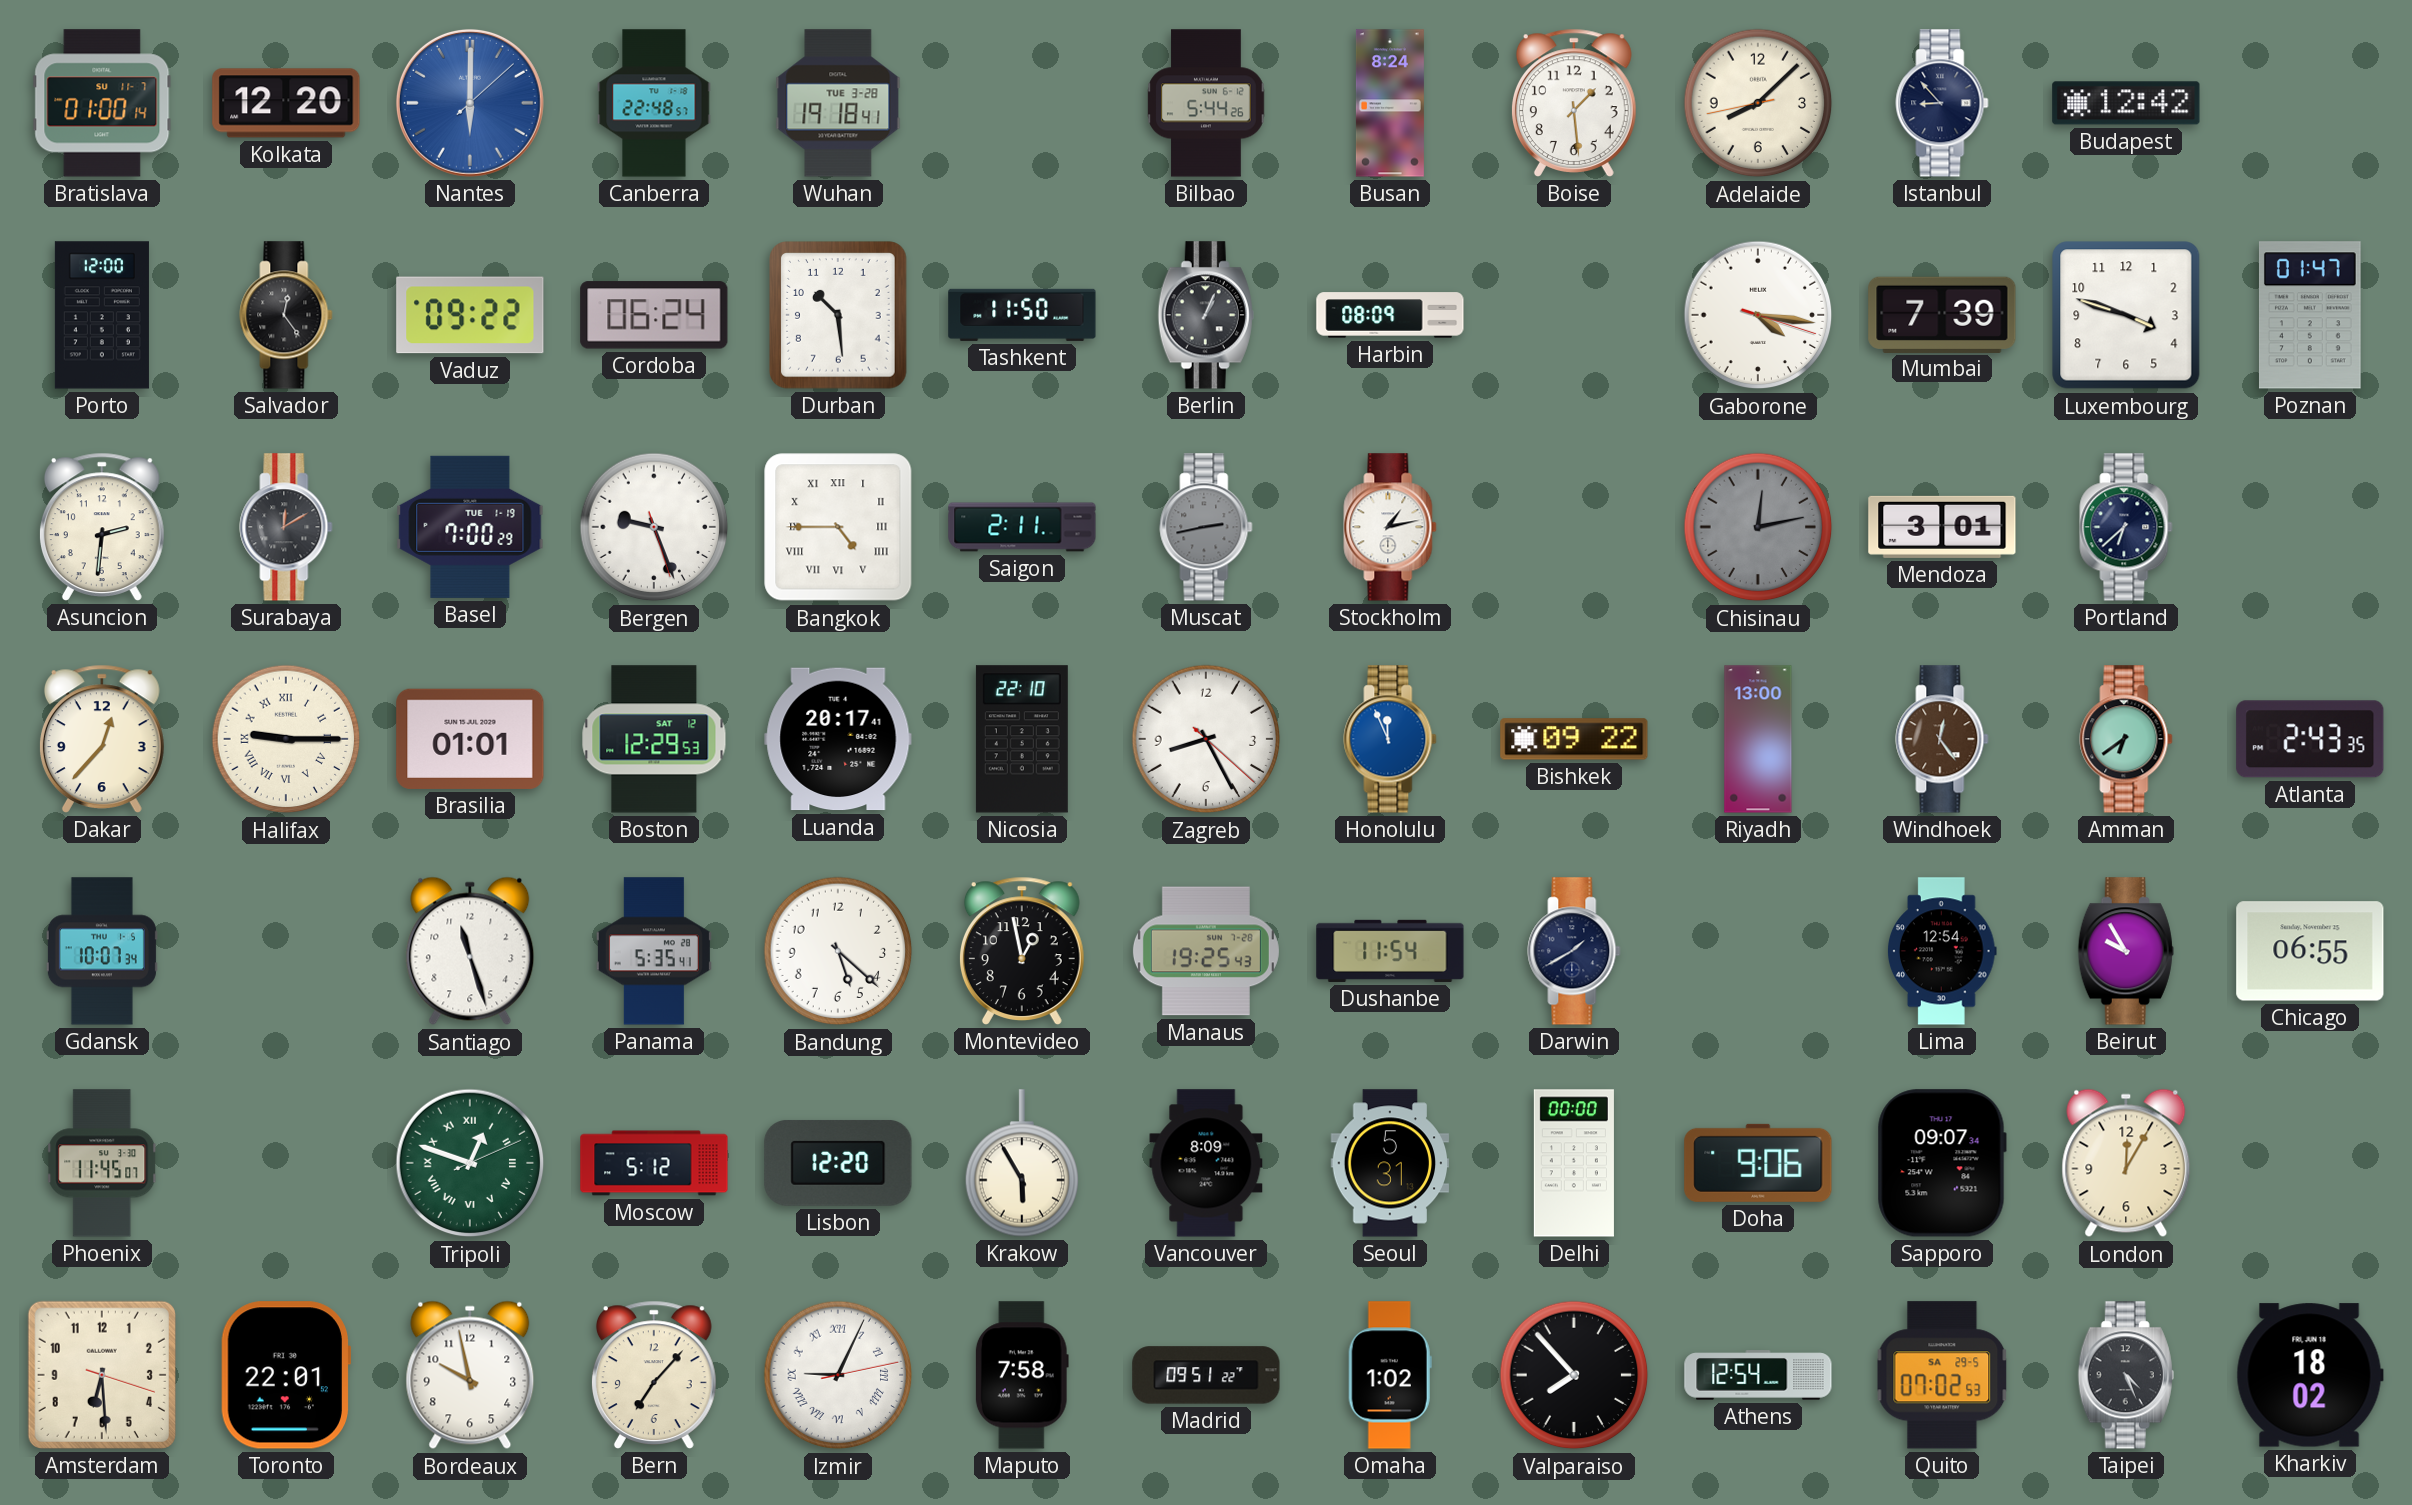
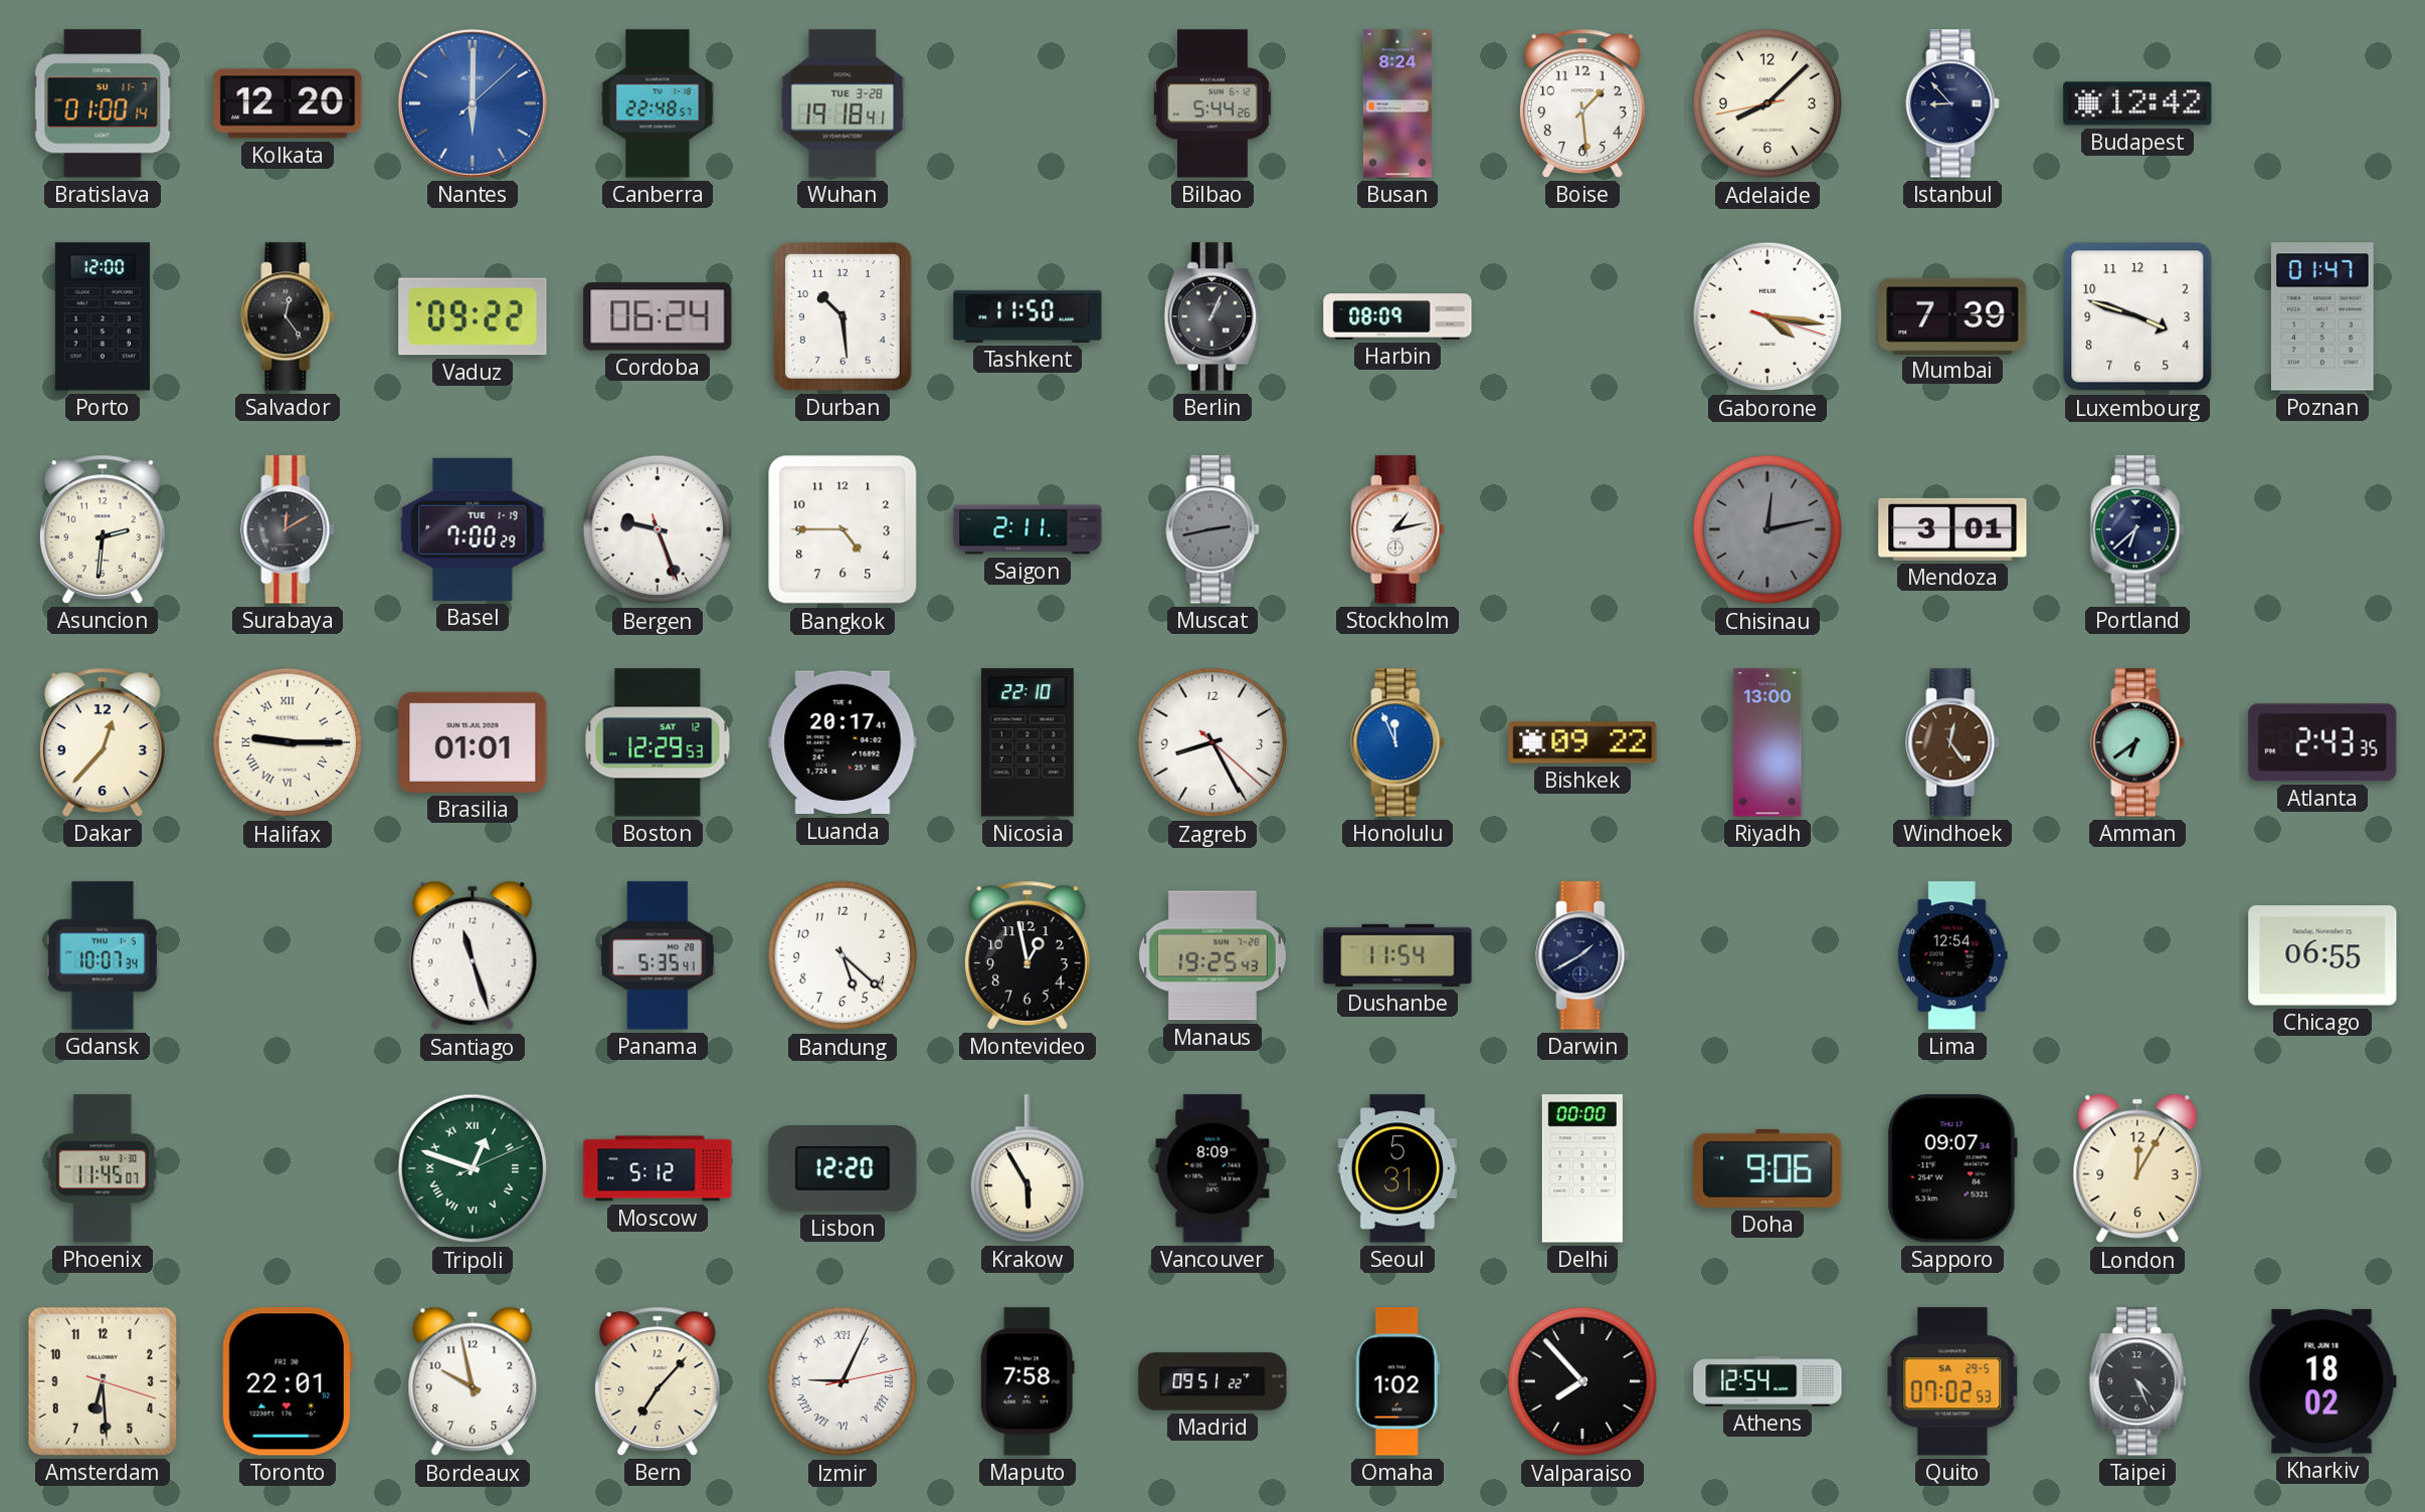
Bangkok numerals: Roman -> Arabic
Beirut: 9:55 -> none
